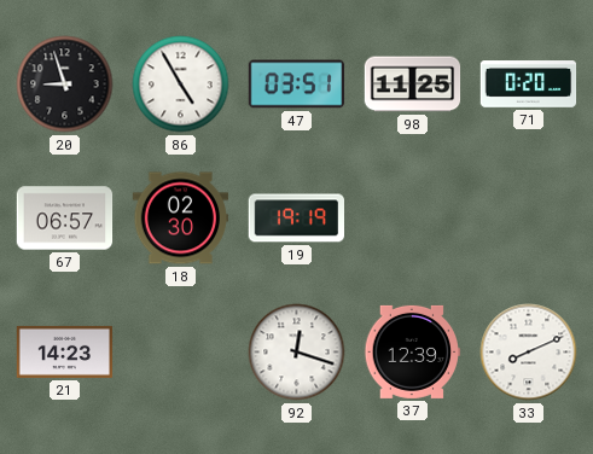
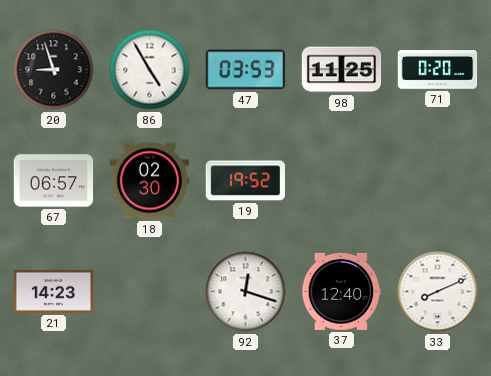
47: 03:51 -> 03:53
19: 19:19 -> 19:52
37: 12:39 -> 12:40
